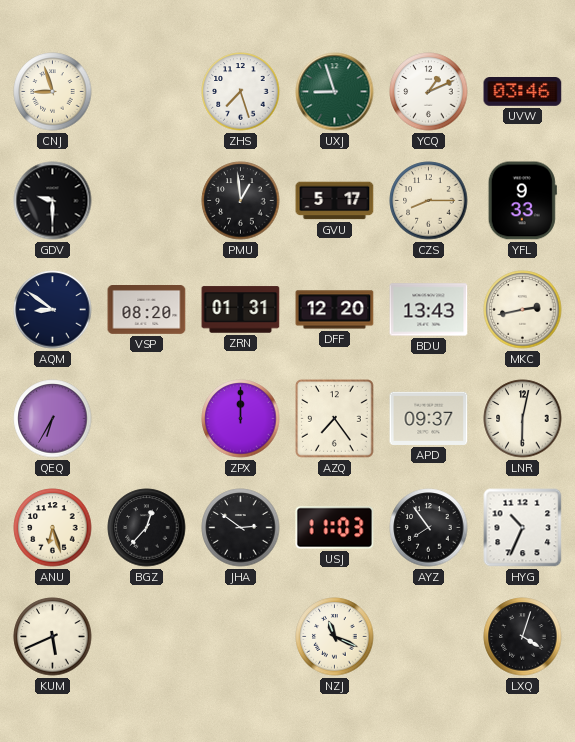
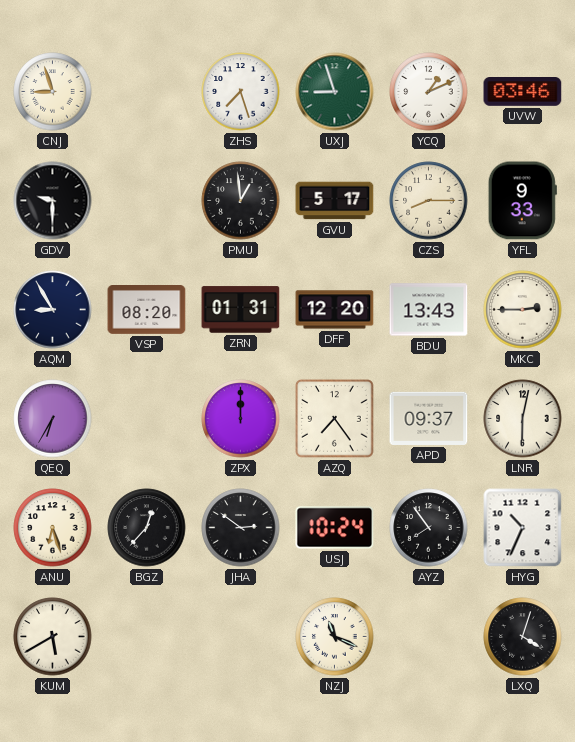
AQM: 8:51 -> 8:55
MKC: 2:43 -> 2:45
USJ: 11:03 -> 10:24
KUM: 5:41 -> 5:40
